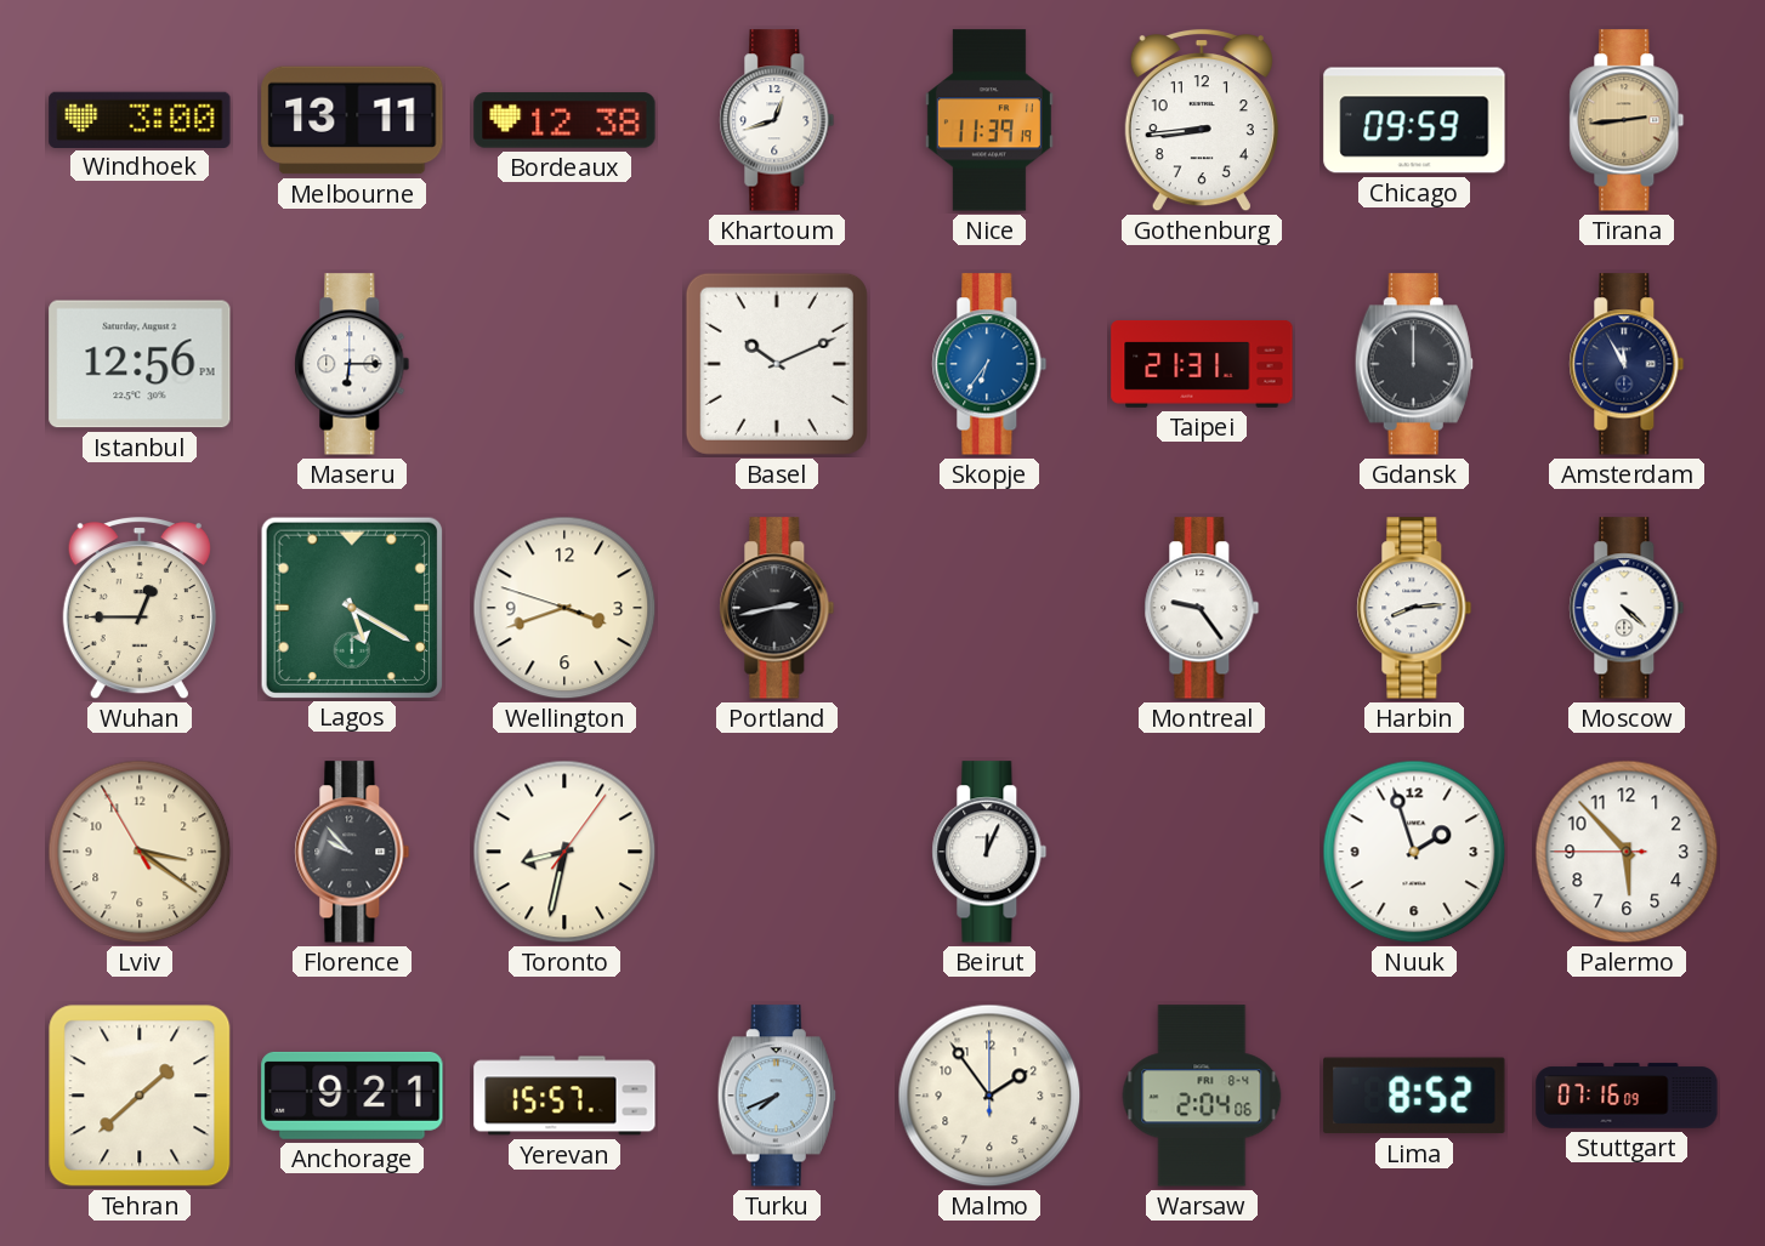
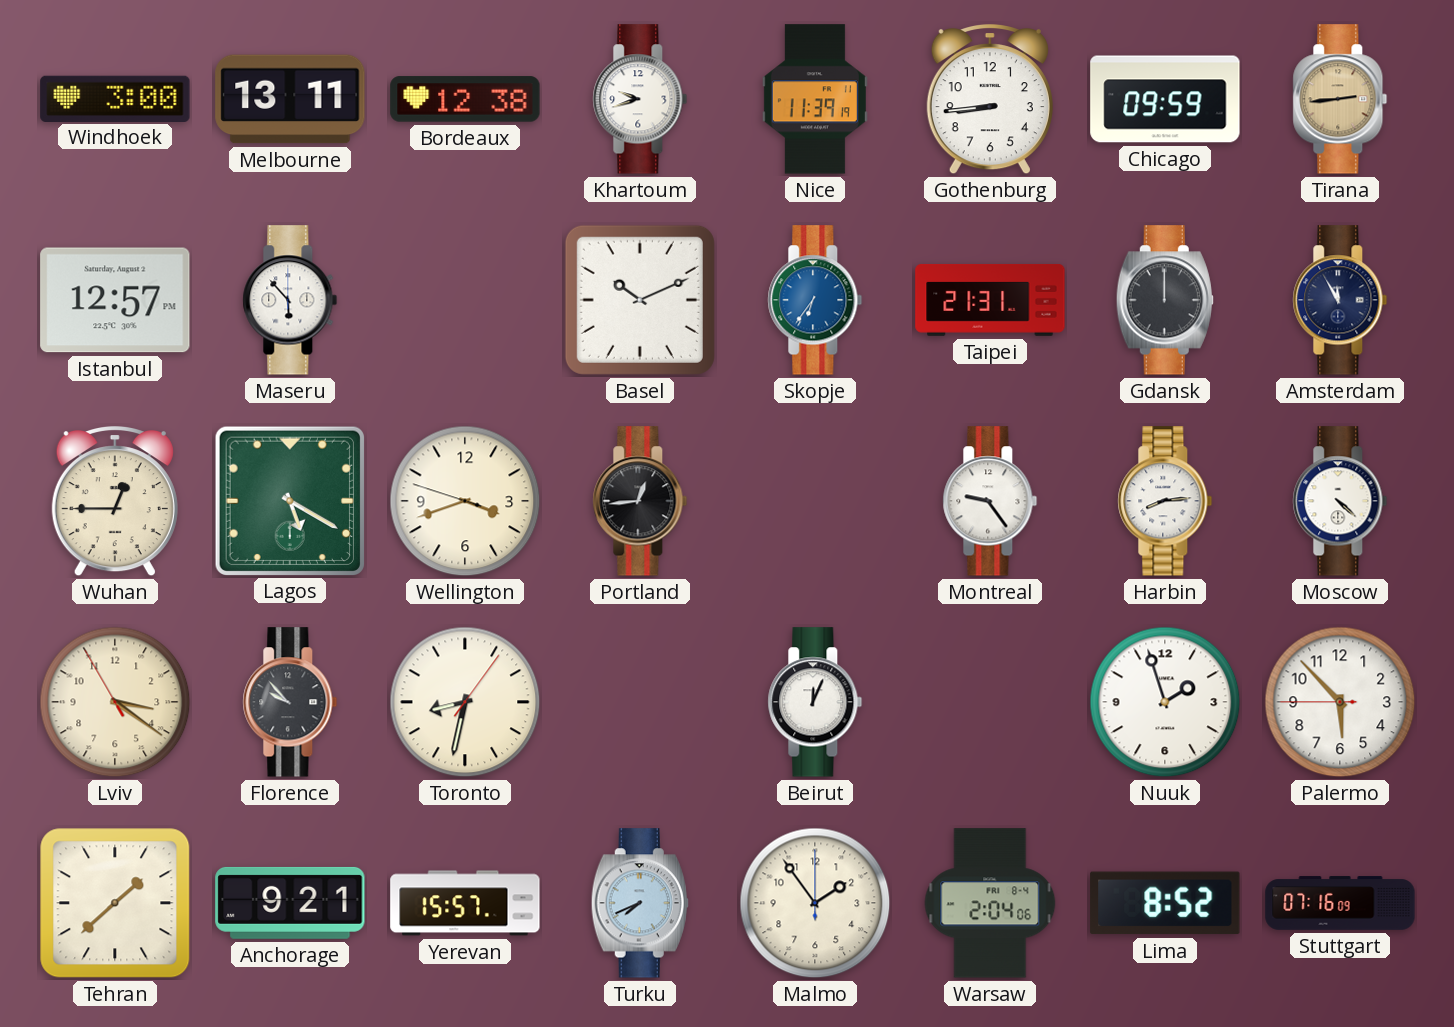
Khartoum: 12:42 -> 9:42
Istanbul: 12:56 -> 12:57
Maseru: 6:15 -> 5:53
Portland: 2:43 -> 12:44
